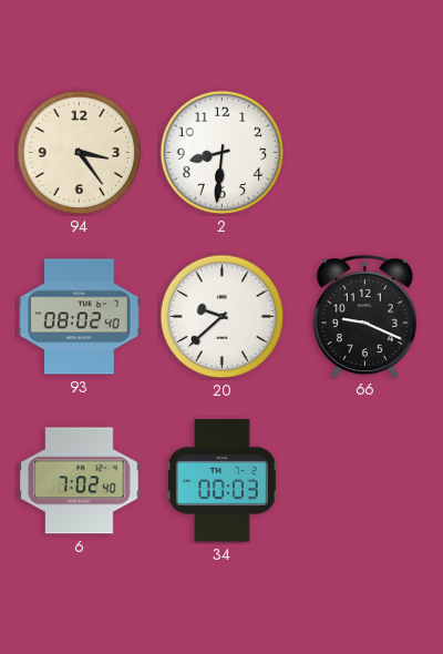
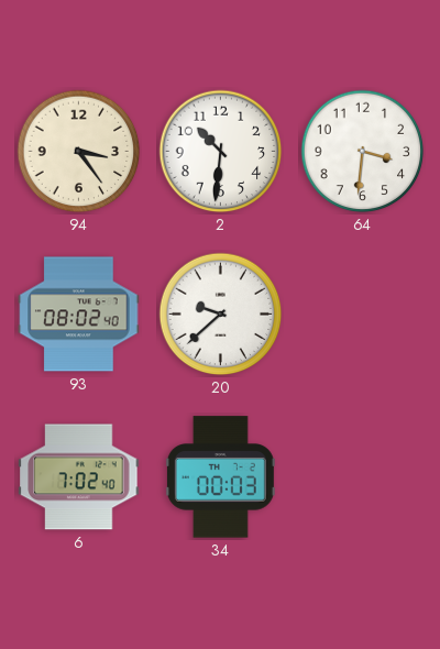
2: 8:31 -> 10:31
64: none -> 3:31
66: 9:19 -> none
